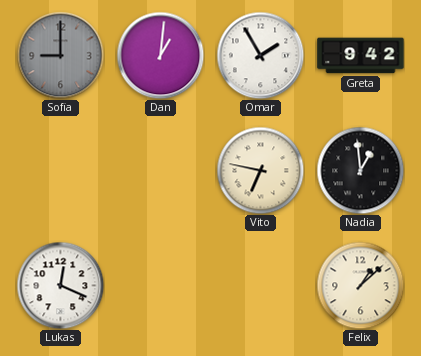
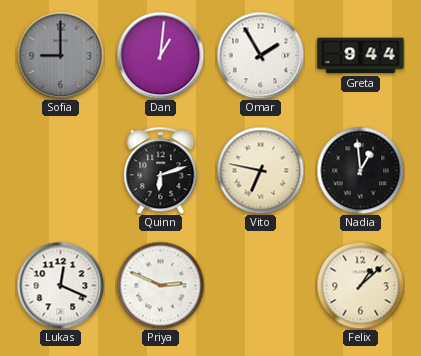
Greta: 9:42 -> 9:44
Quinn: none -> 6:12
Priya: none -> 2:49
